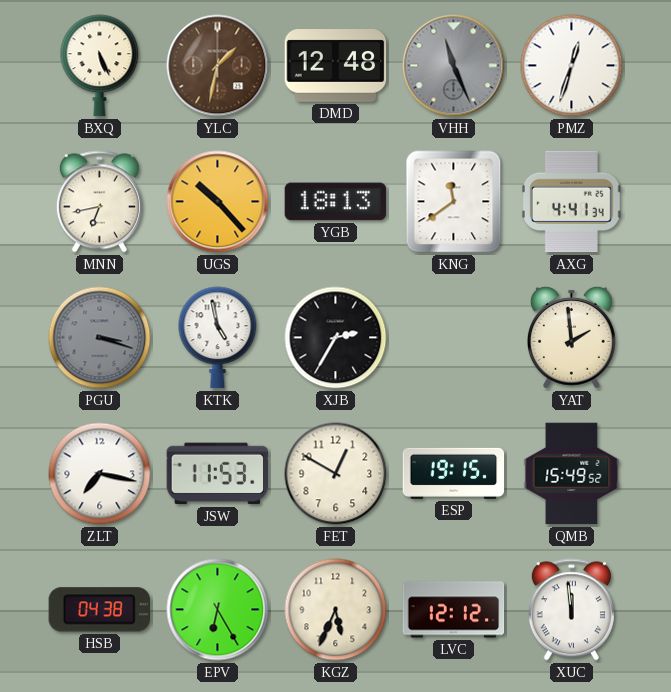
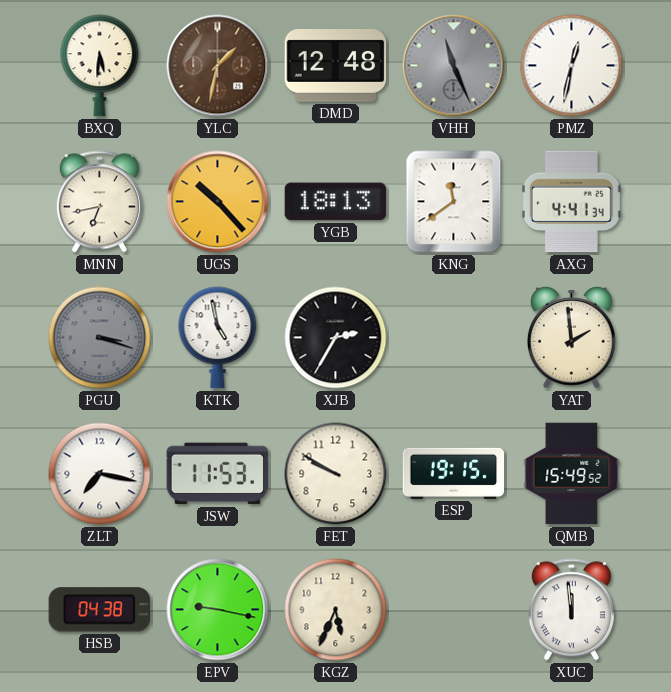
BXQ: 5:26 -> 5:31
PMZ: 12:33 -> 12:32
FET: 12:50 -> 9:50
EPV: 6:25 -> 9:17
LVC: 12:12 -> none
